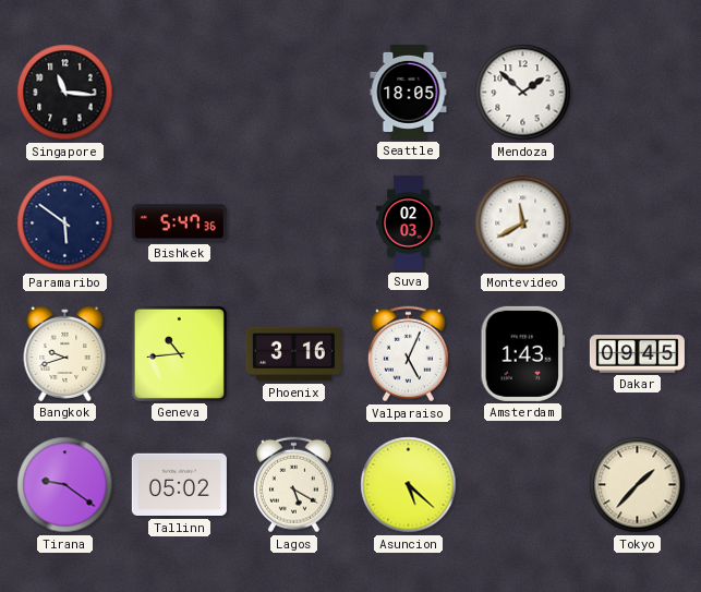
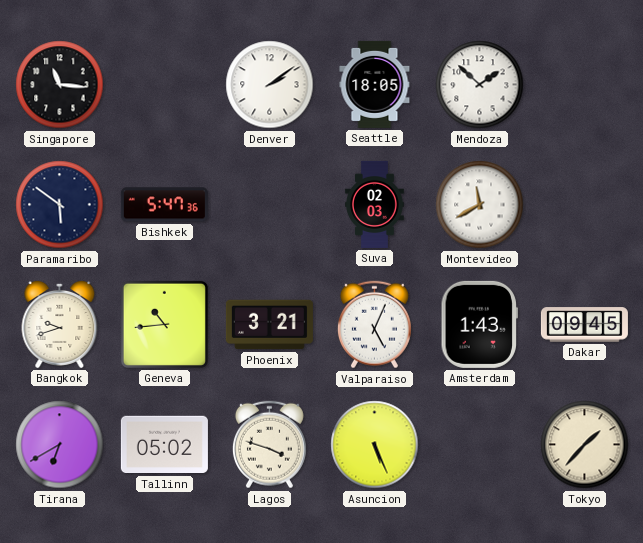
Denver: none -> 2:09
Phoenix: 3:16 -> 3:21
Tirana: 9:21 -> 6:40
Lagos: 5:20 -> 3:48
Asuncion: 5:22 -> 5:26
